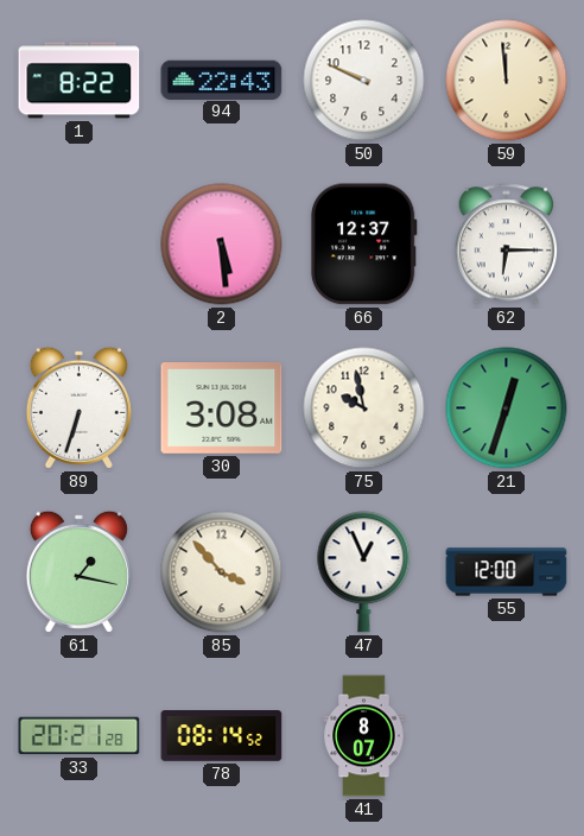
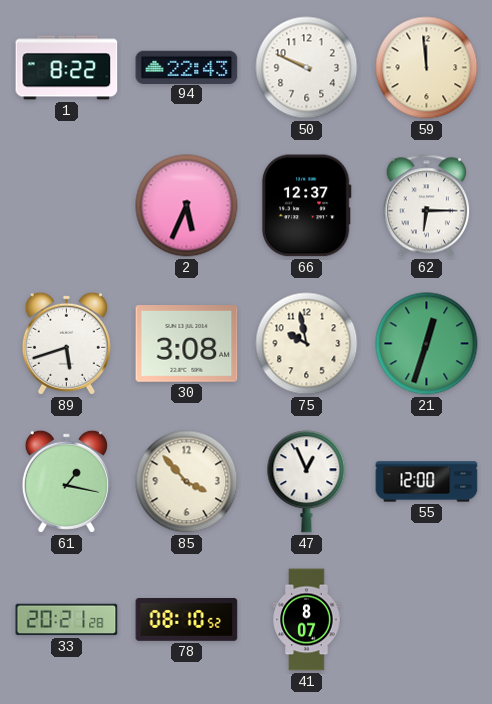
2: 5:29 -> 5:34
89: 6:33 -> 5:42
78: 08:14 -> 08:10
